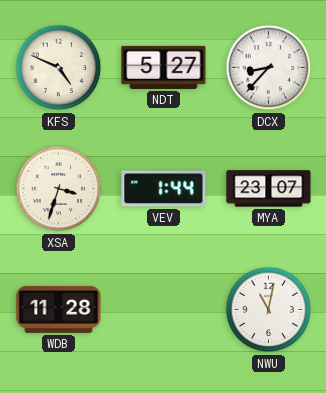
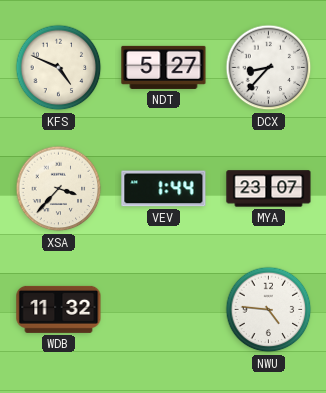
XSA: 3:33 -> 3:37
WDB: 11:28 -> 11:32
NWU: 11:02 -> 4:46
